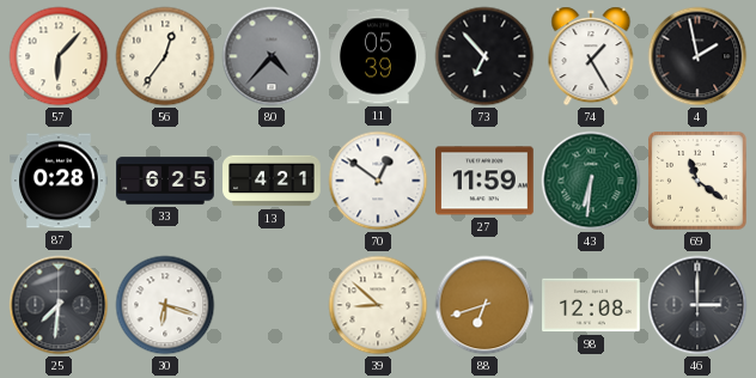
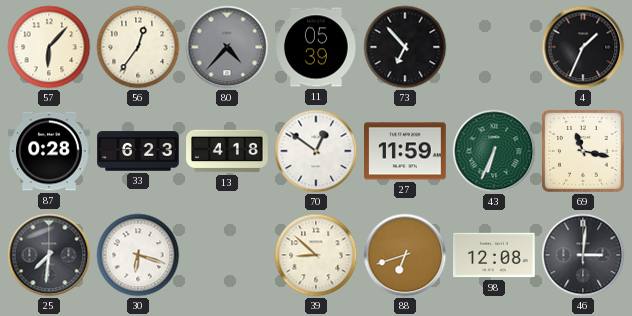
74: 1:25 -> none
4: 1:58 -> 1:34
33: 6:25 -> 6:23
13: 4:21 -> 4:18
43: 6:31 -> 6:34
69: 11:21 -> 11:17
46: 3:00 -> 3:01
